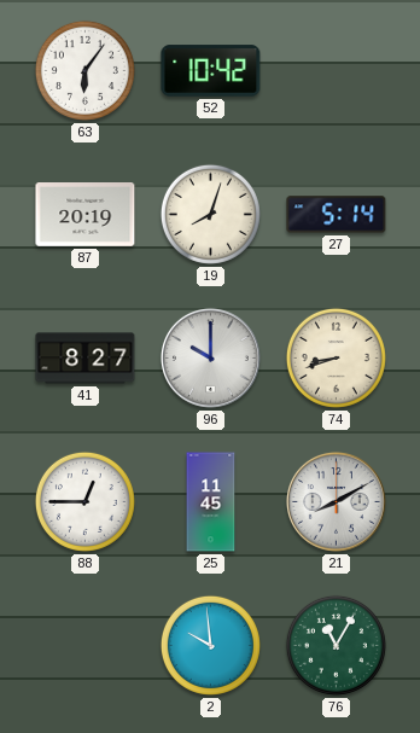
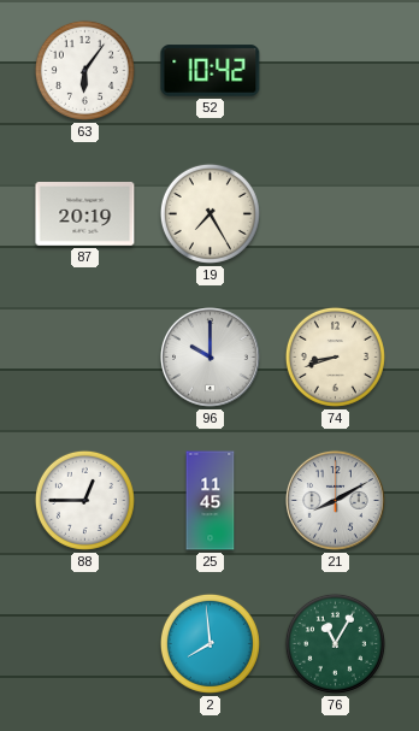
19: 8:03 -> 7:25
27: 5:14 -> none
41: 8:27 -> none
2: 9:59 -> 7:59
